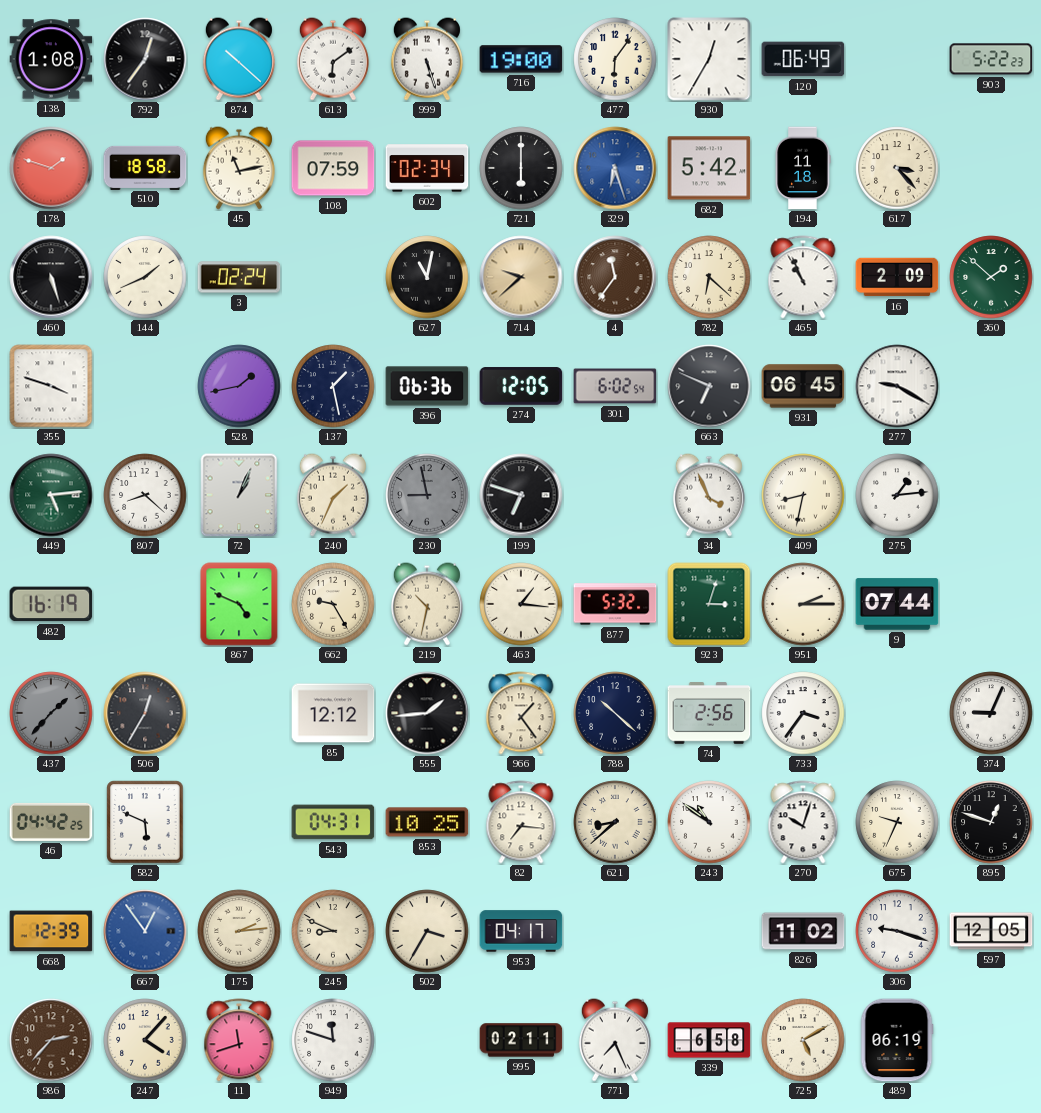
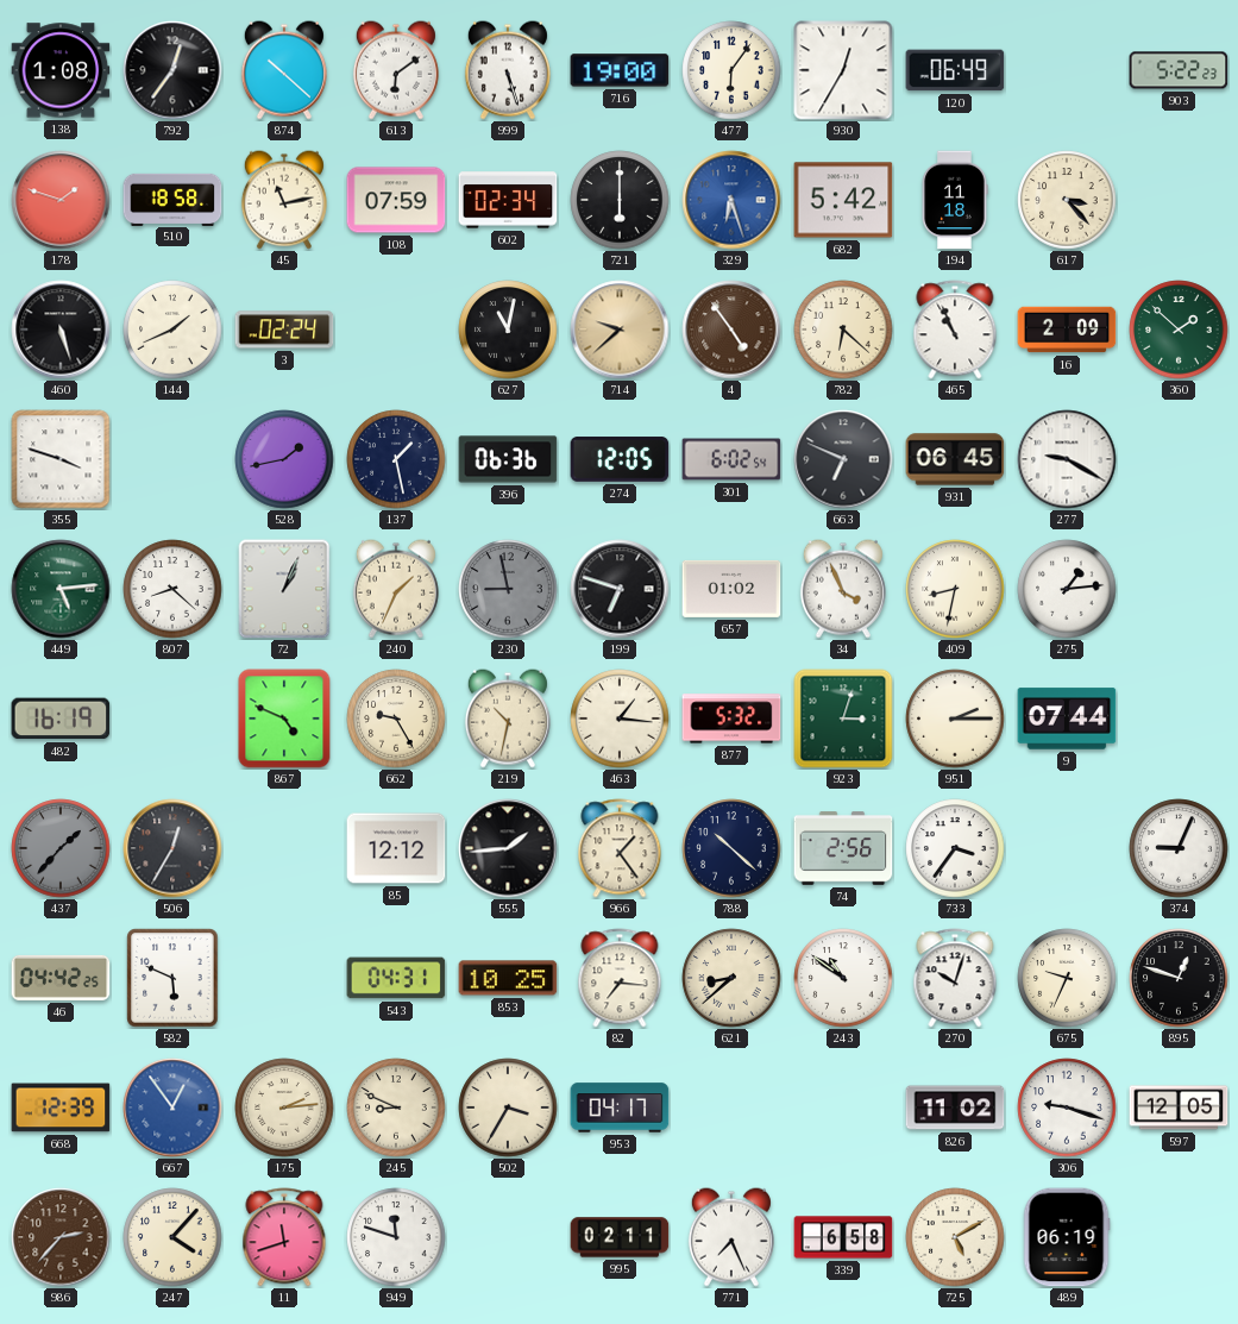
4: 11:36 -> 4:54
657: none -> 01:02
